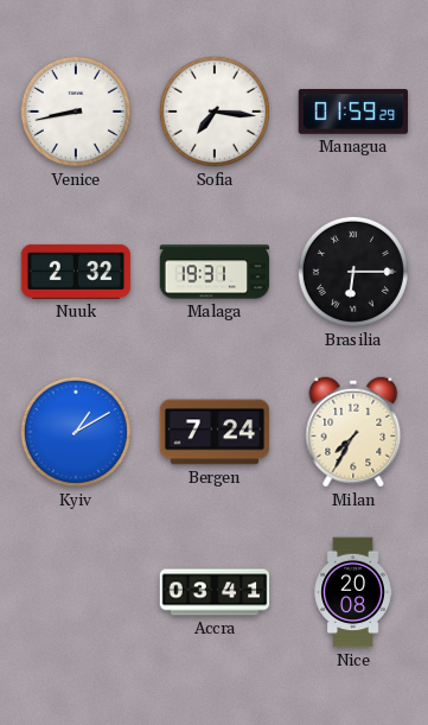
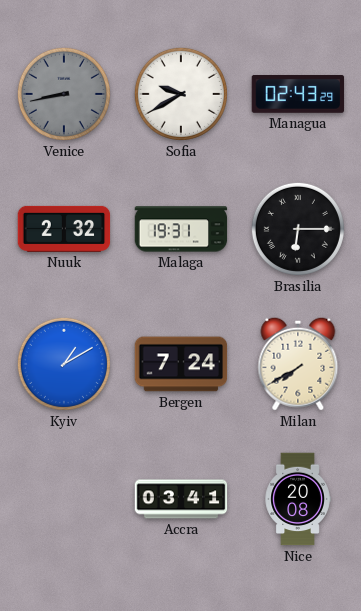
Venice dial: white -> grey
Sofia: 7:16 -> 9:40
Managua: 01:59 -> 02:43
Milan: 7:35 -> 7:40
